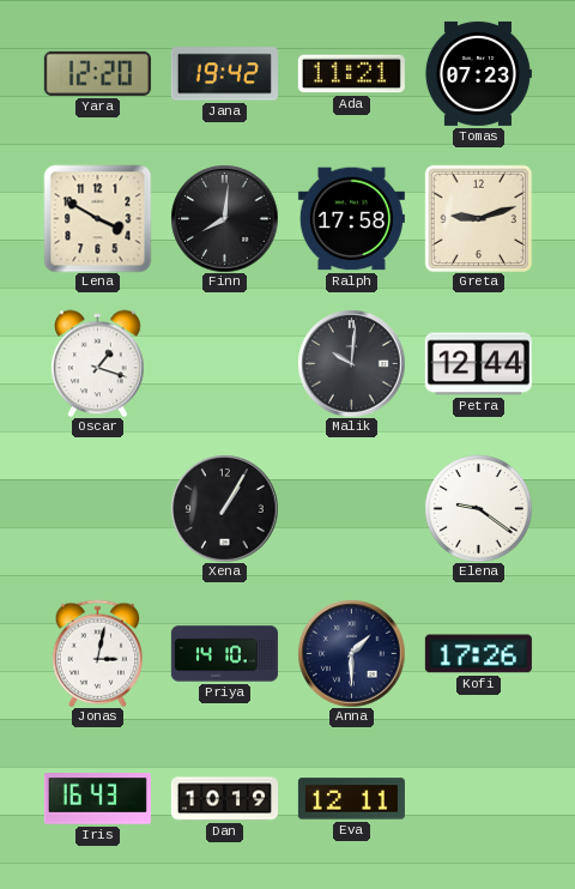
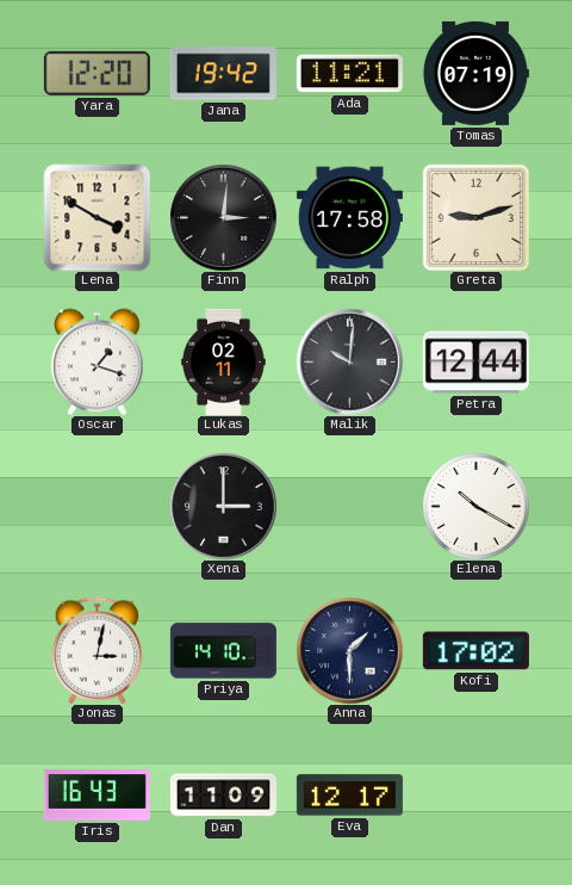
Tomas: 07:23 -> 07:19
Finn: 8:01 -> 3:01
Lukas: none -> 02:11
Xena: 1:05 -> 3:00
Elena: 9:21 -> 10:20
Kofi: 17:26 -> 17:02
Dan: 10:19 -> 11:09
Eva: 12:11 -> 12:17
